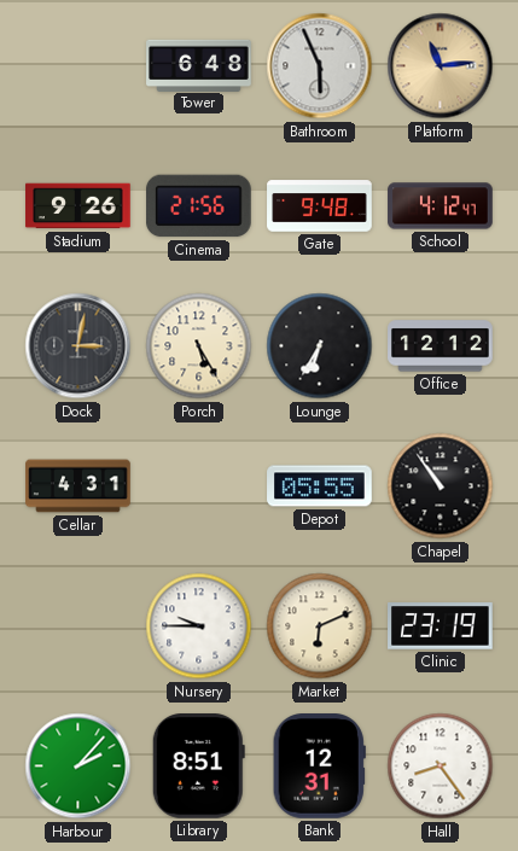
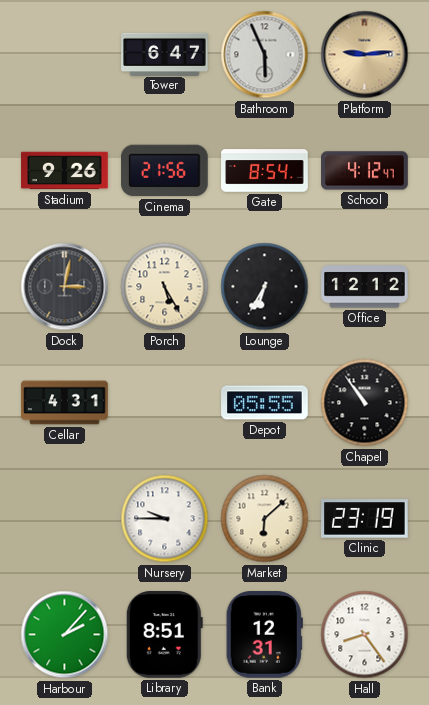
Tower: 6:48 -> 6:47
Platform: 11:14 -> 9:14
Gate: 9:48 -> 8:54
Market: 6:11 -> 6:08
